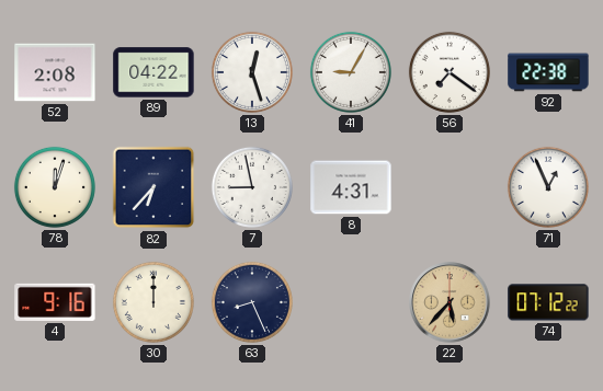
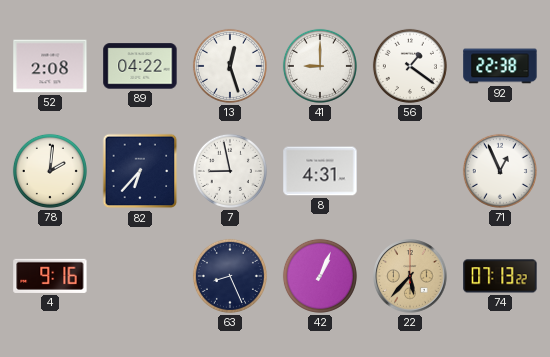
41: 9:05 -> 9:00
56: 7:21 -> 1:21
78: 12:03 -> 2:01
30: 12:00 -> none
42: none -> 1:04
74: 07:12 -> 07:13
